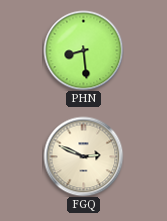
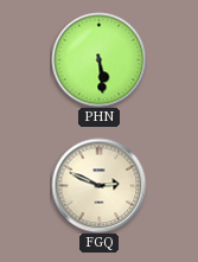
PHN: 8:29 -> 5:29
